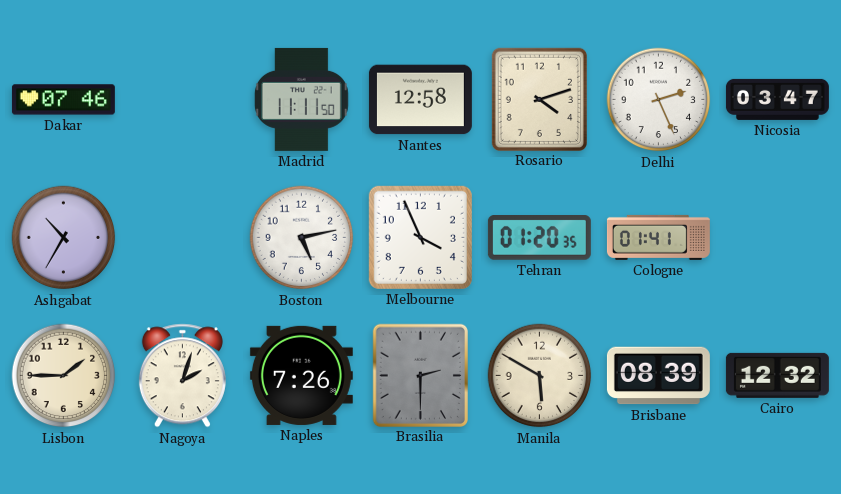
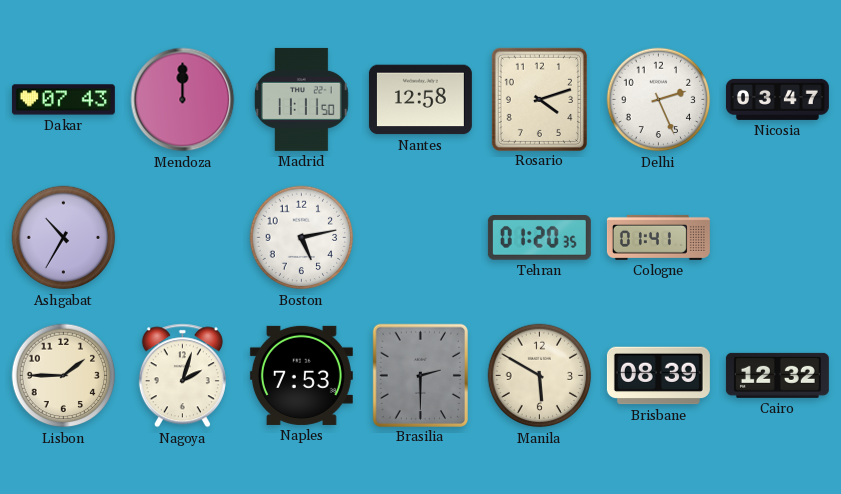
Dakar: 07:46 -> 07:43
Mendoza: none -> 12:00
Melbourne: 3:56 -> none
Naples: 7:26 -> 7:53
